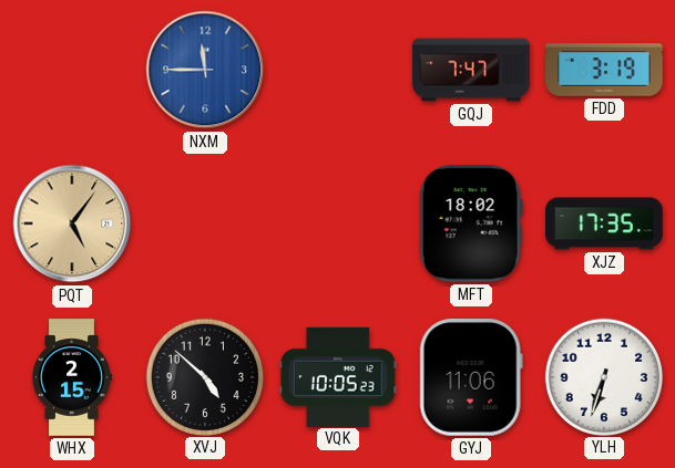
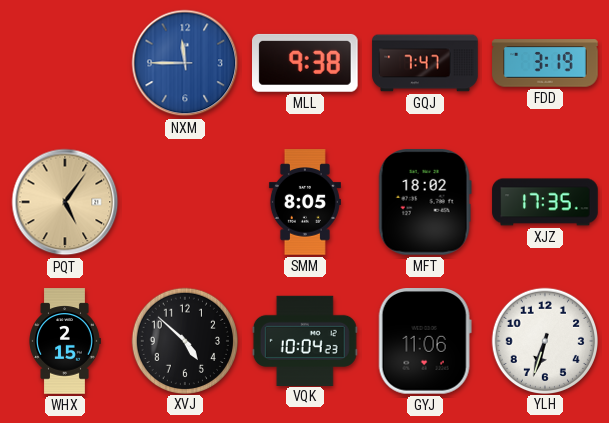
MLL: none -> 9:38
SMM: none -> 8:05
VQK: 10:05 -> 10:04
